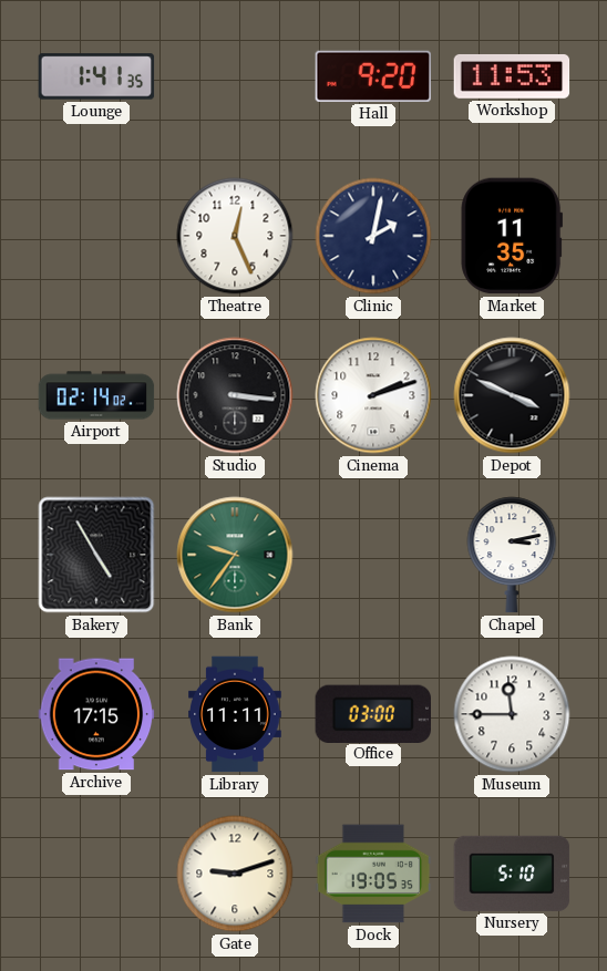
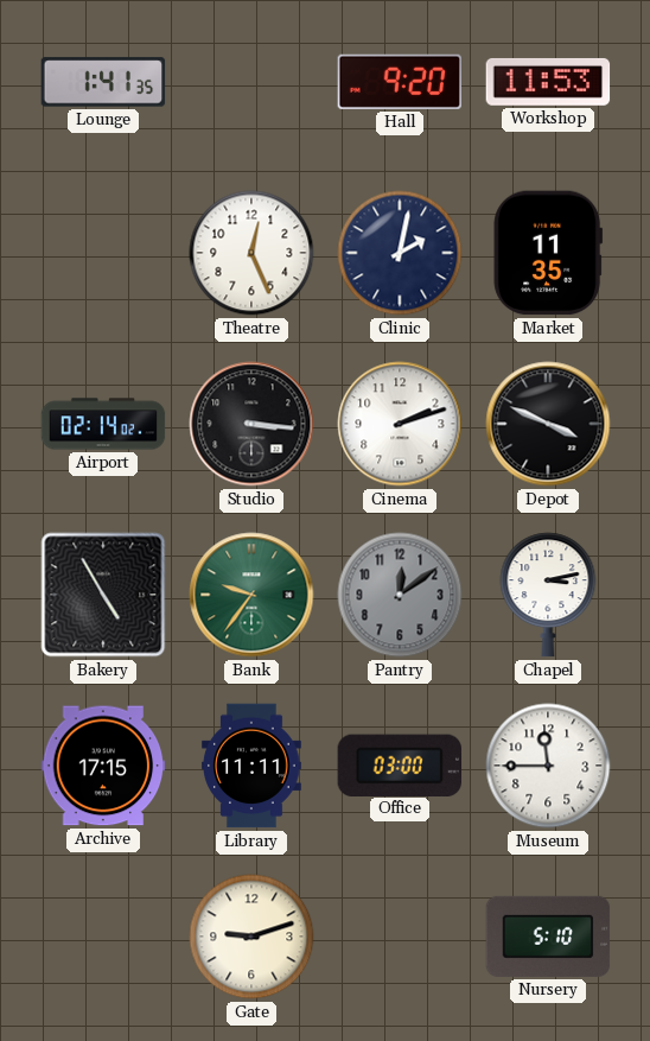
Pantry: none -> 12:09
Dock: 19:05 -> none
